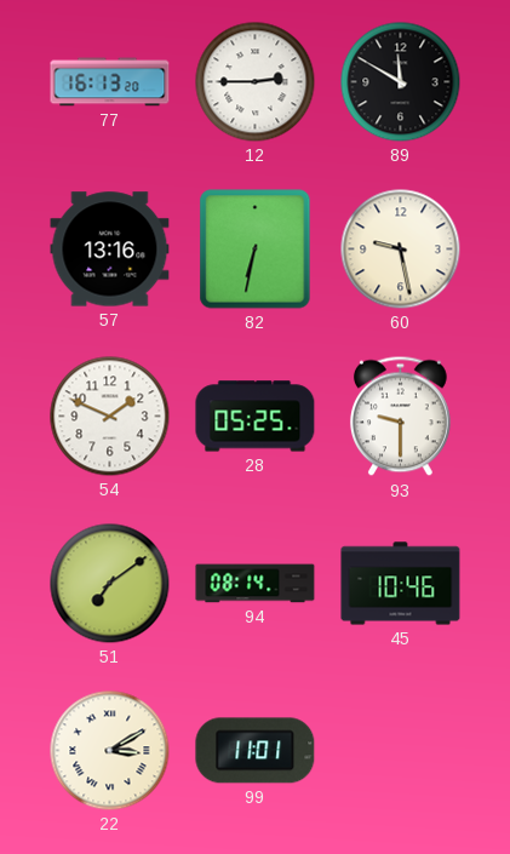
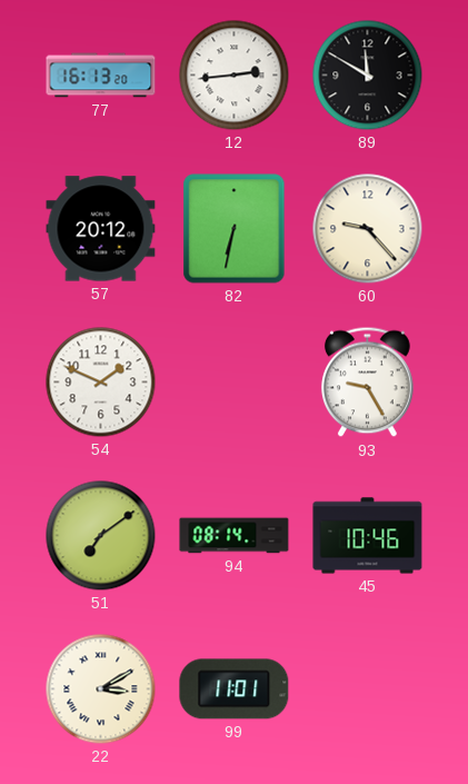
12: 2:45 -> 2:44
57: 13:16 -> 20:12
60: 9:28 -> 9:23
28: 05:25 -> none
93: 9:30 -> 9:25
